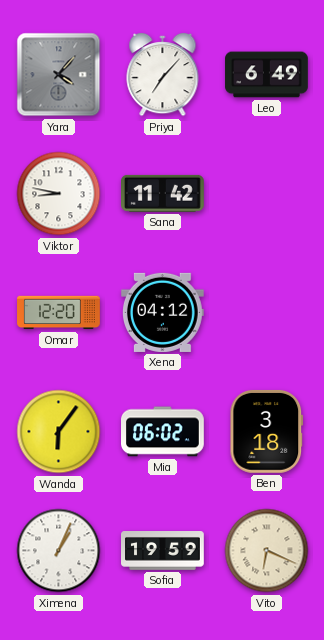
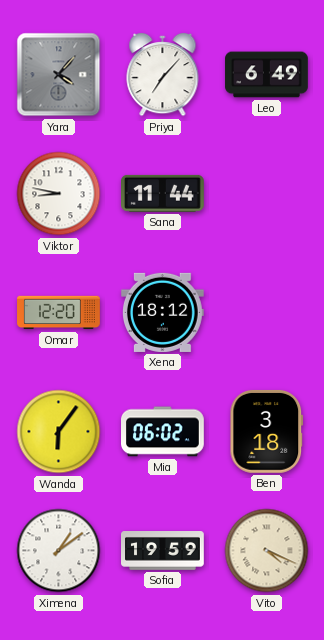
Sana: 11:42 -> 11:44
Xena: 04:12 -> 18:12
Ximena: 1:04 -> 1:09
Vito: 6:19 -> 4:19
